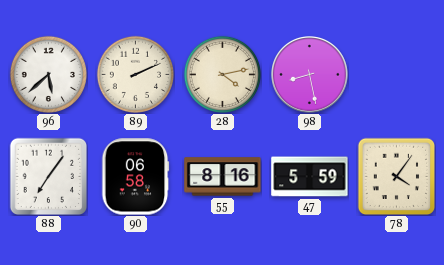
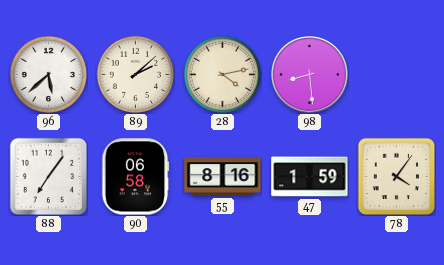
89: 2:11 -> 2:08
98: 8:28 -> 8:29
47: 5:59 -> 1:59
